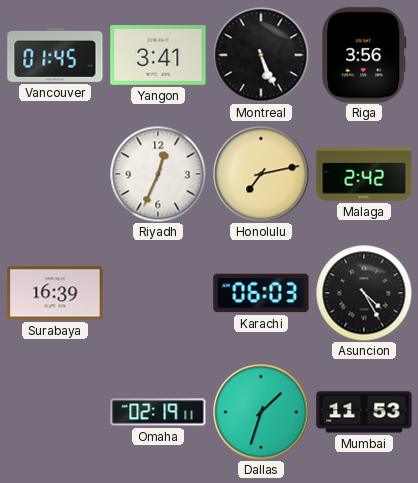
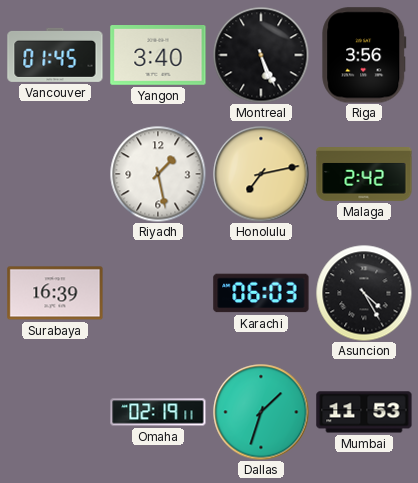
Yangon: 3:41 -> 3:40
Riyadh: 12:34 -> 1:28
